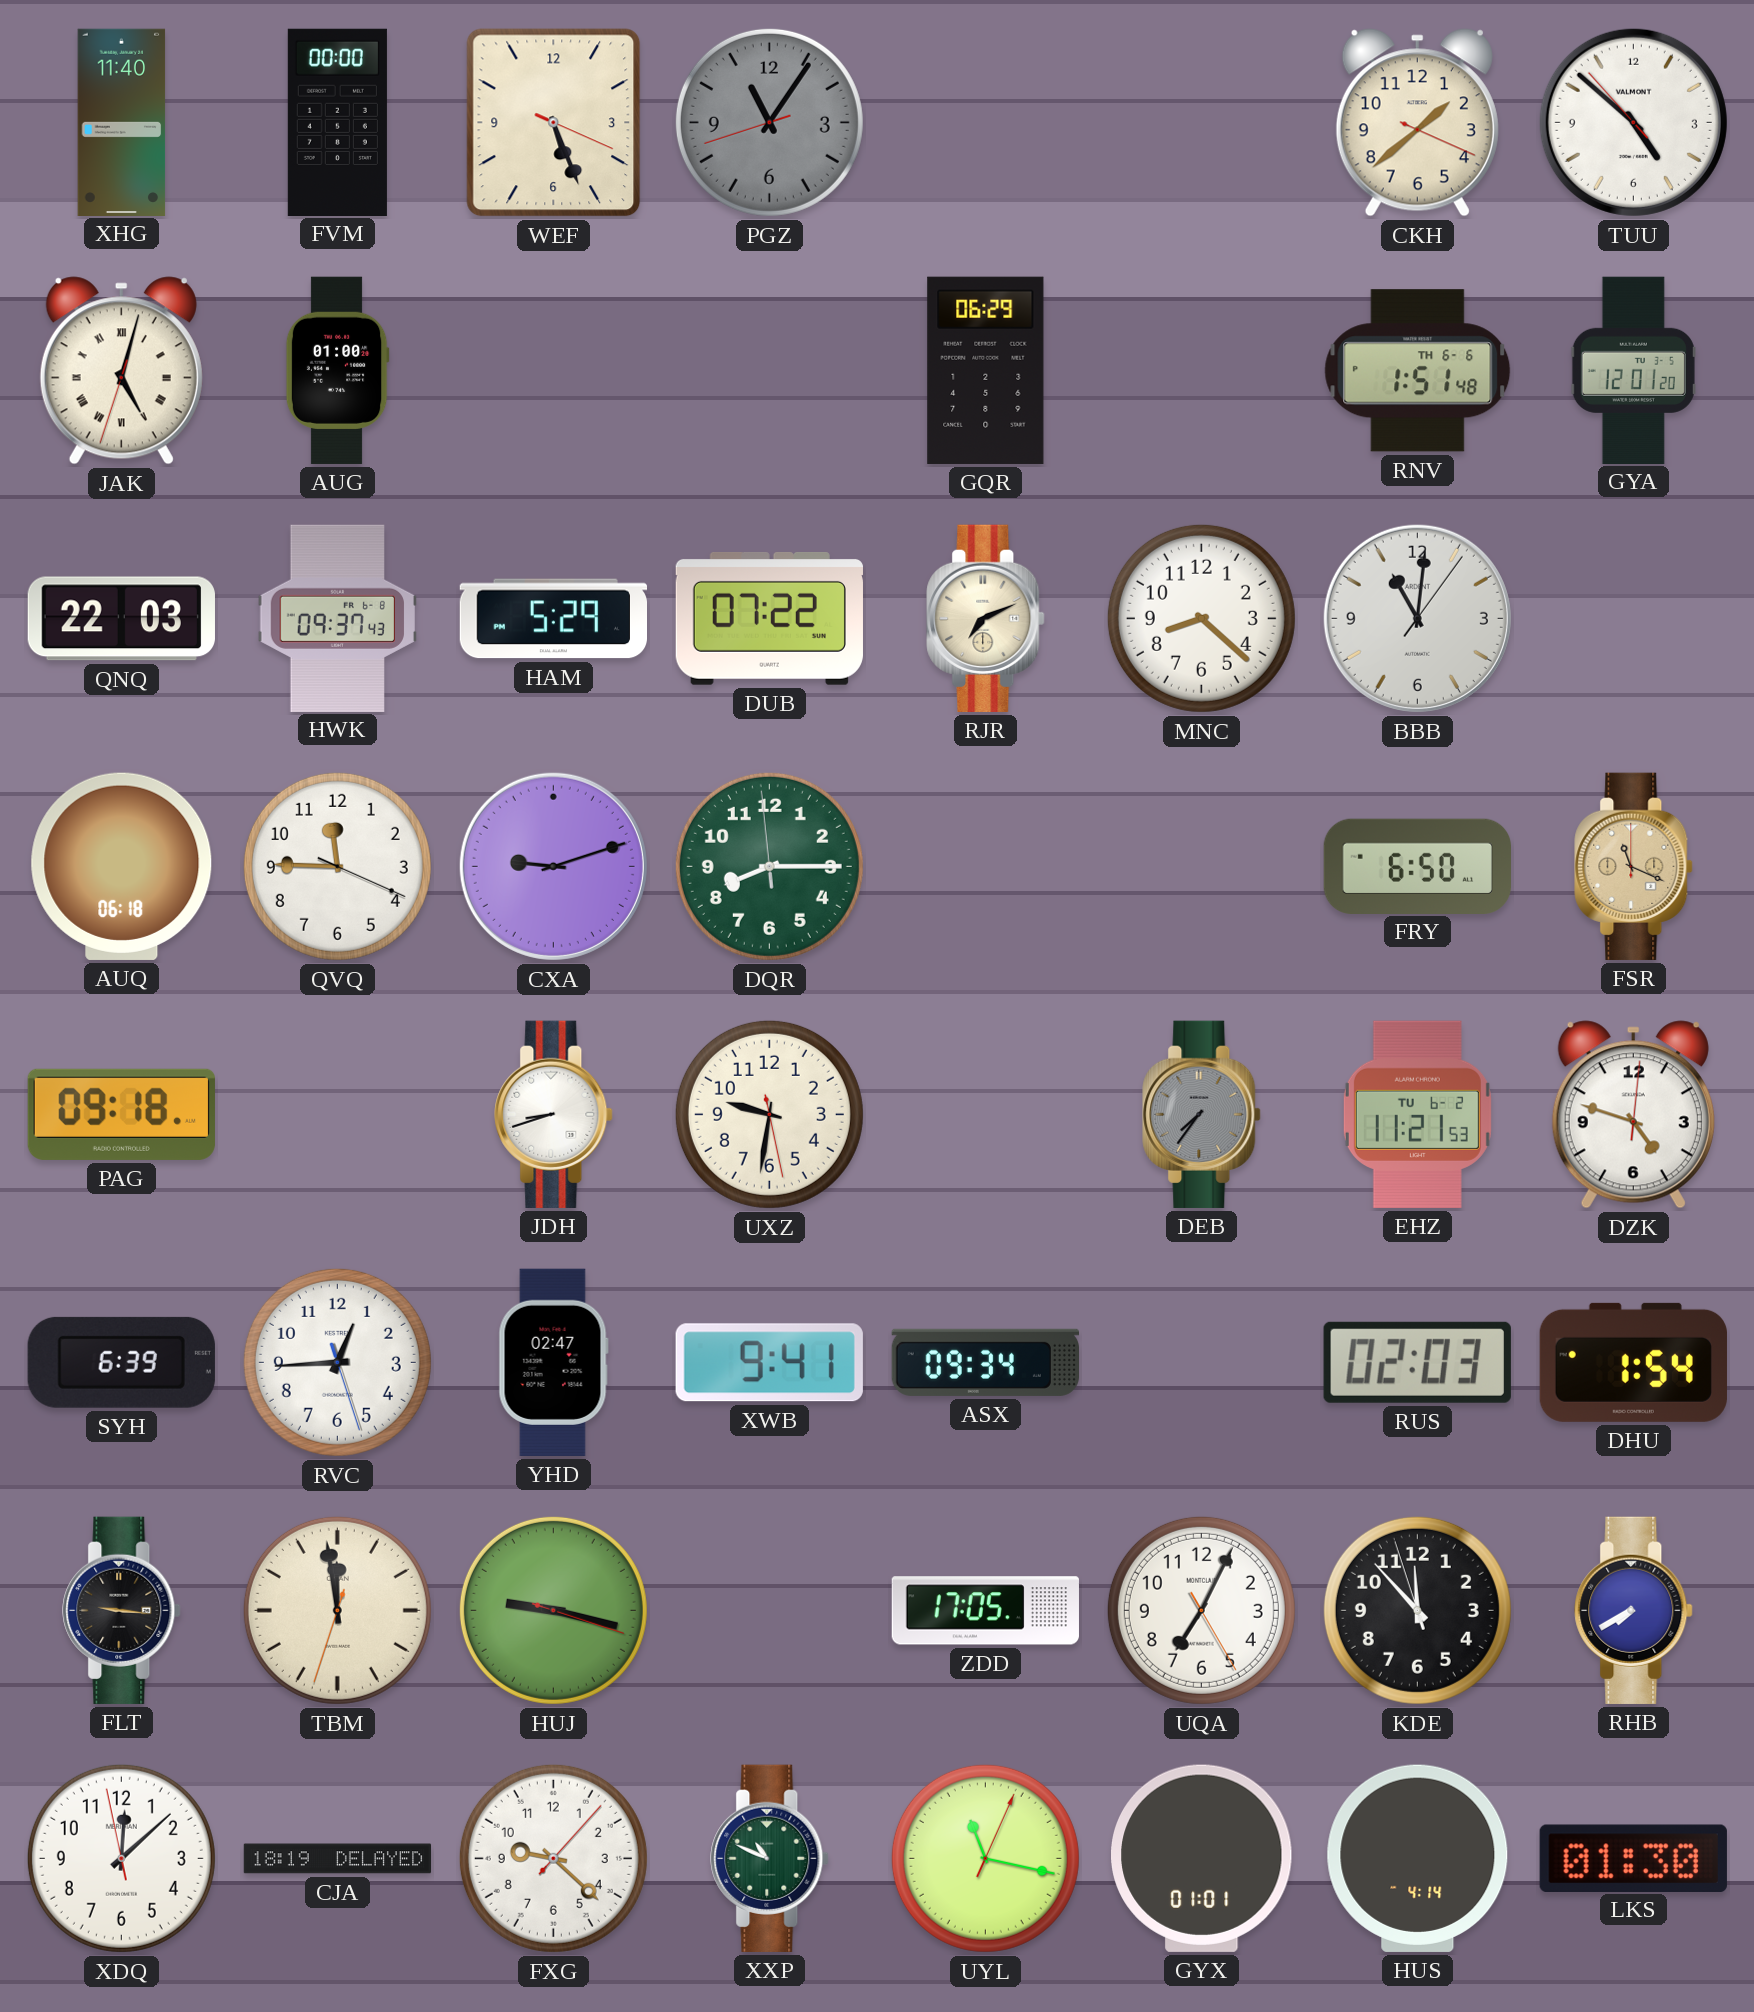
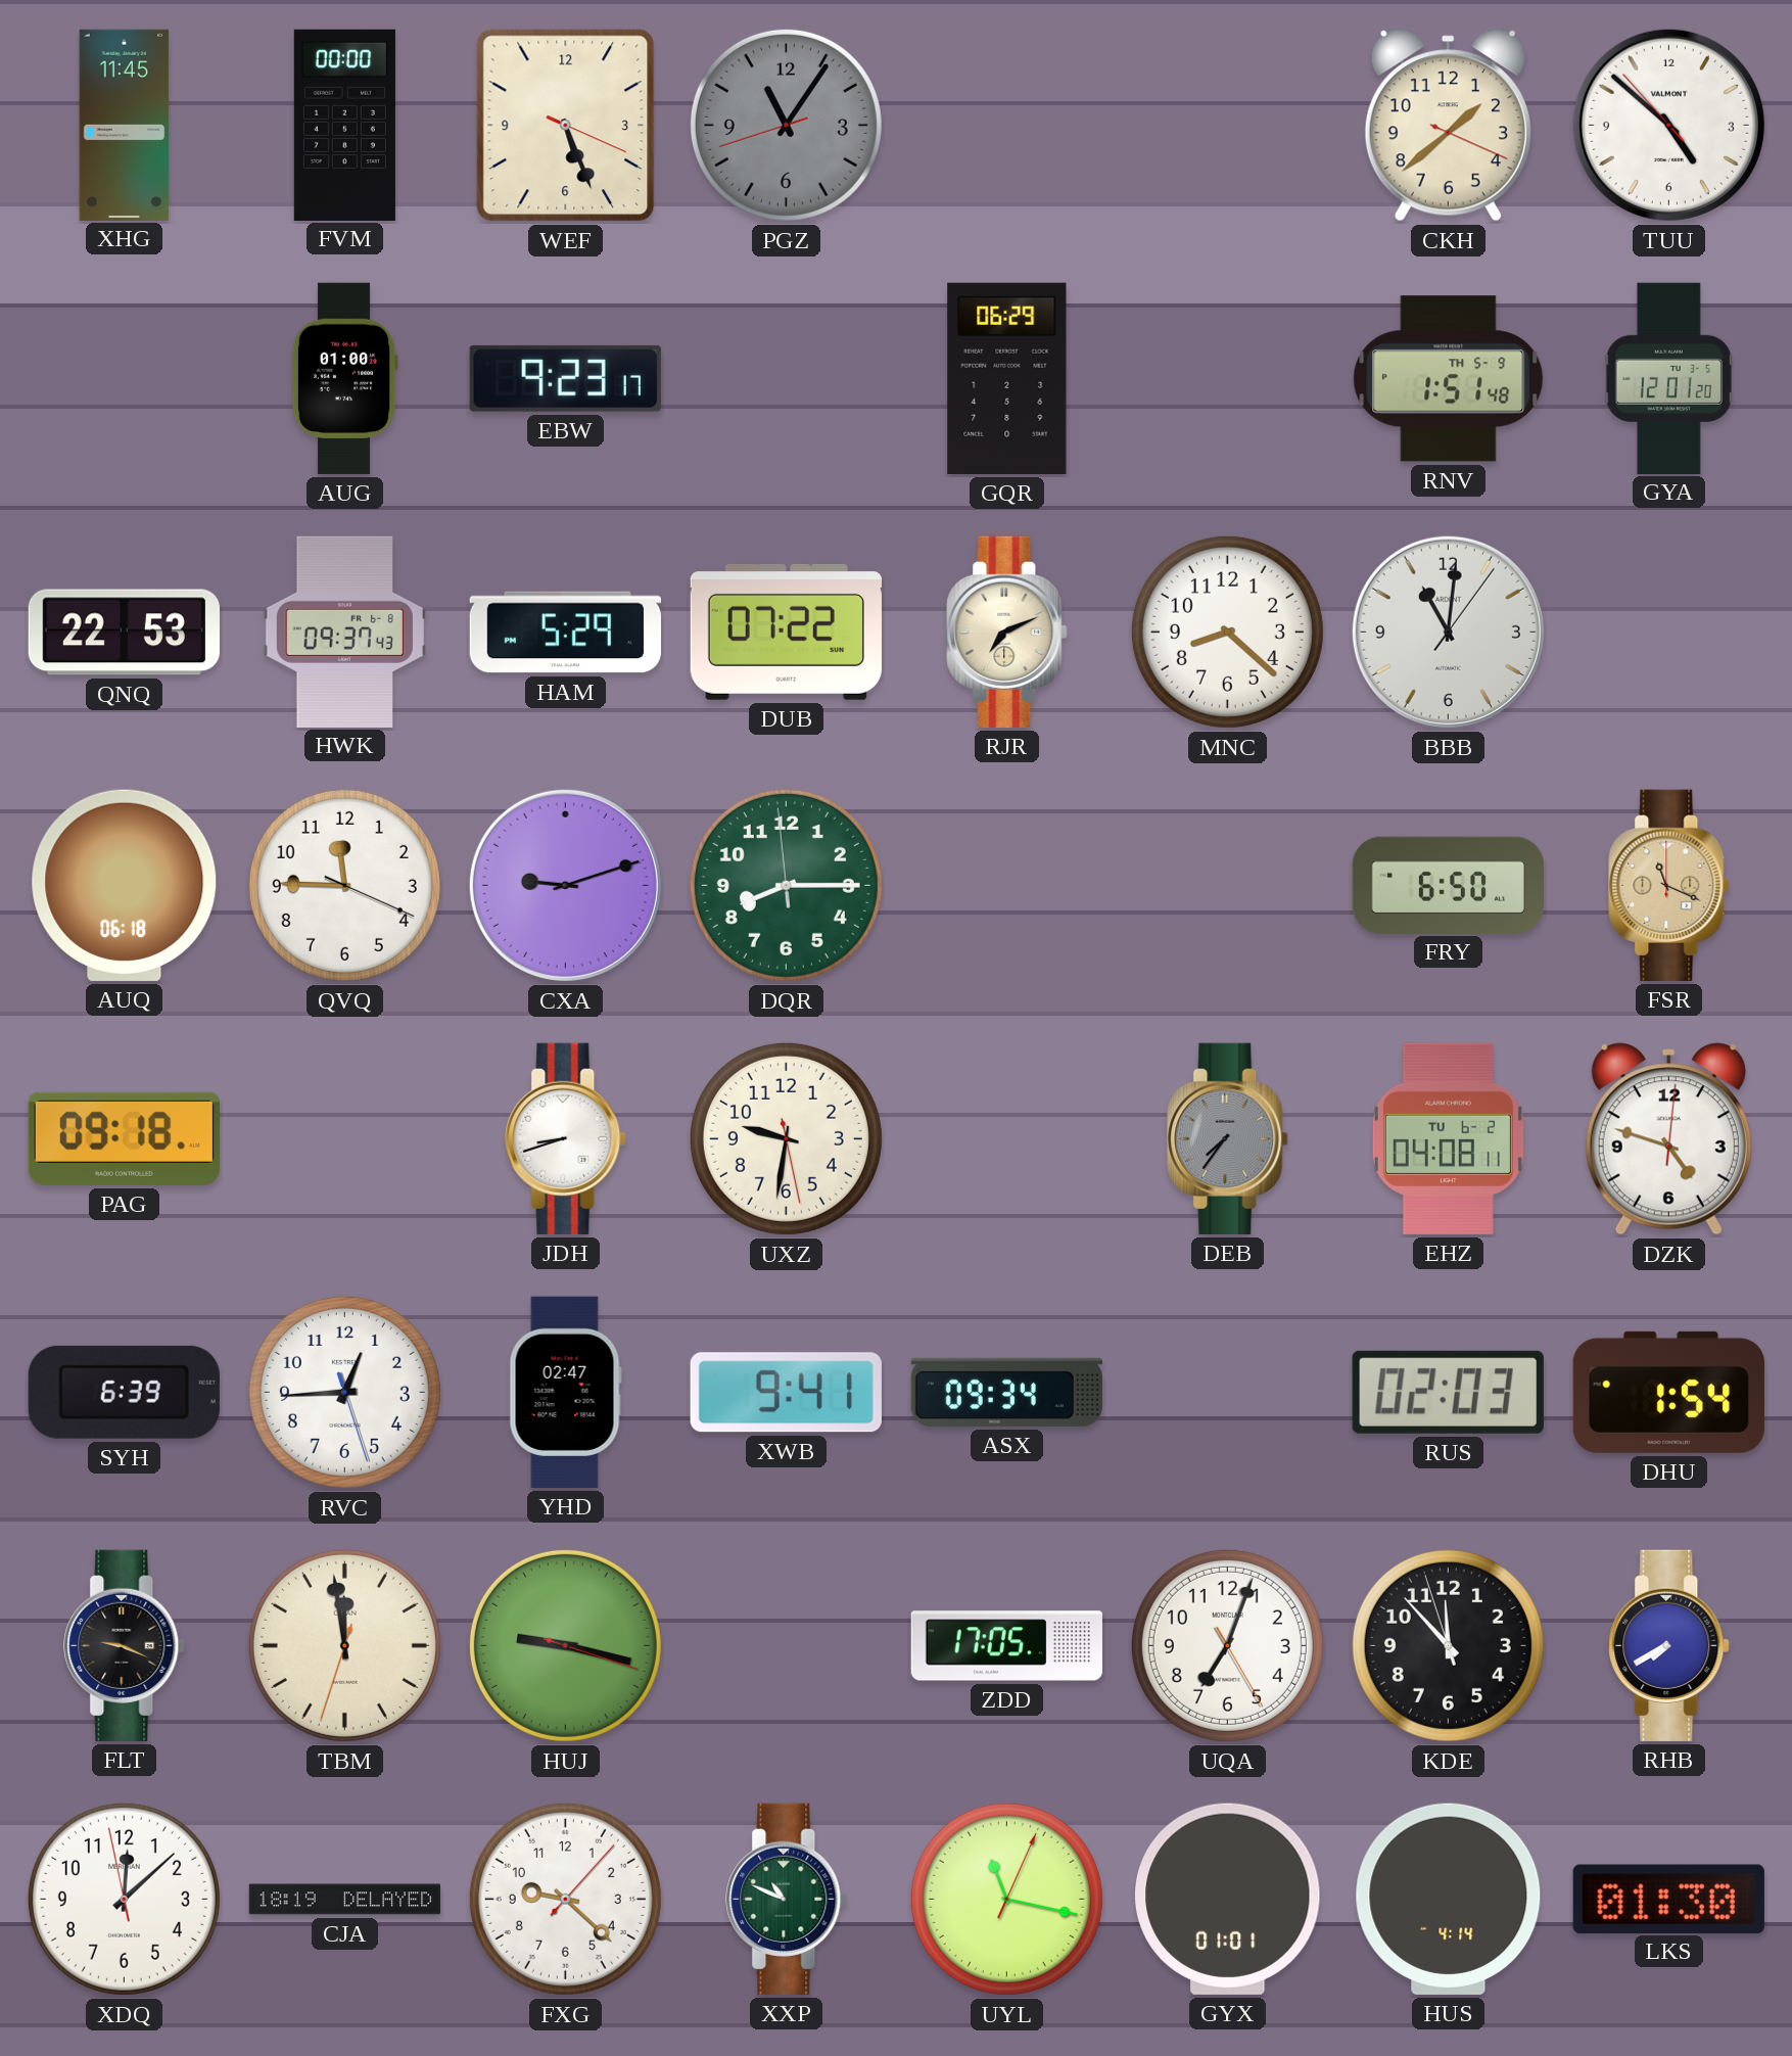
XHG: 11:40 -> 11:45
JAK: 5:02 -> none
EBW: none -> 9:23
RNV date: TH 6-6 -> TH 5-9
QNQ: 22:03 -> 22:53
EHZ: 11:21 -> 04:08
FLT: 9:16 -> 9:19
UQA: 7:04 -> 7:03
